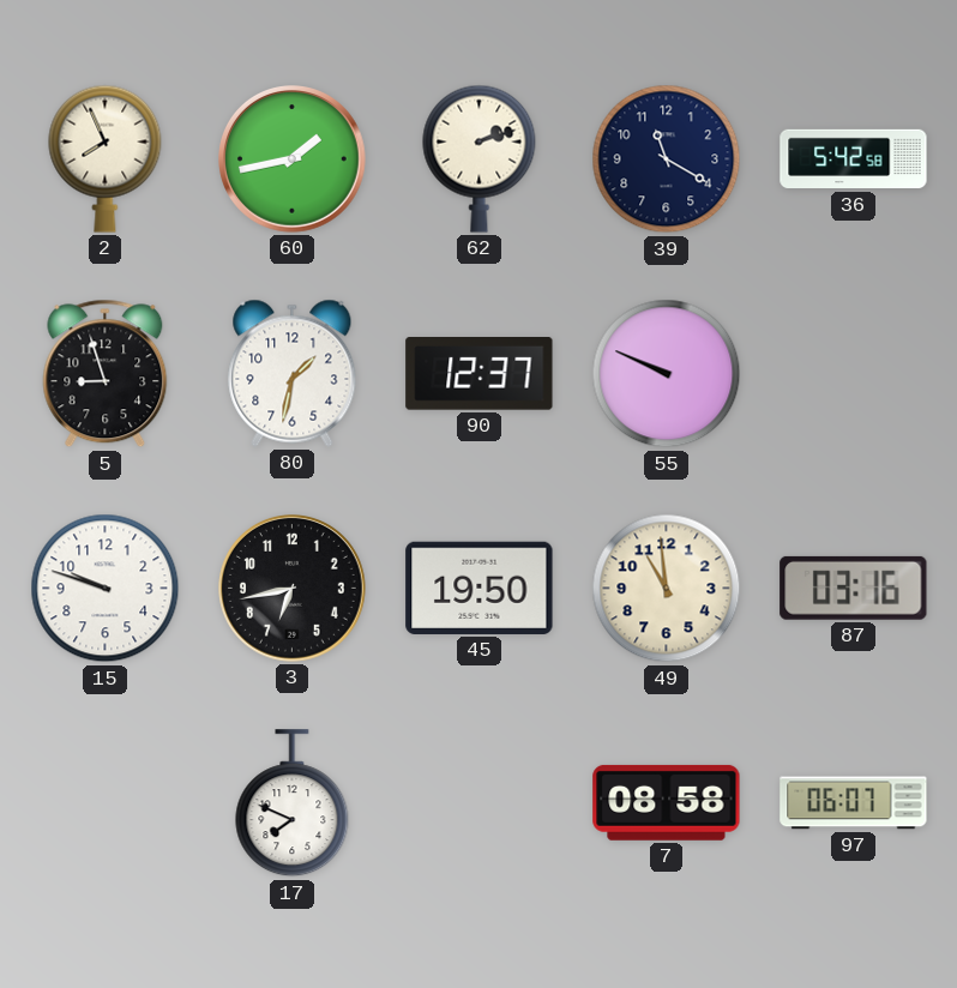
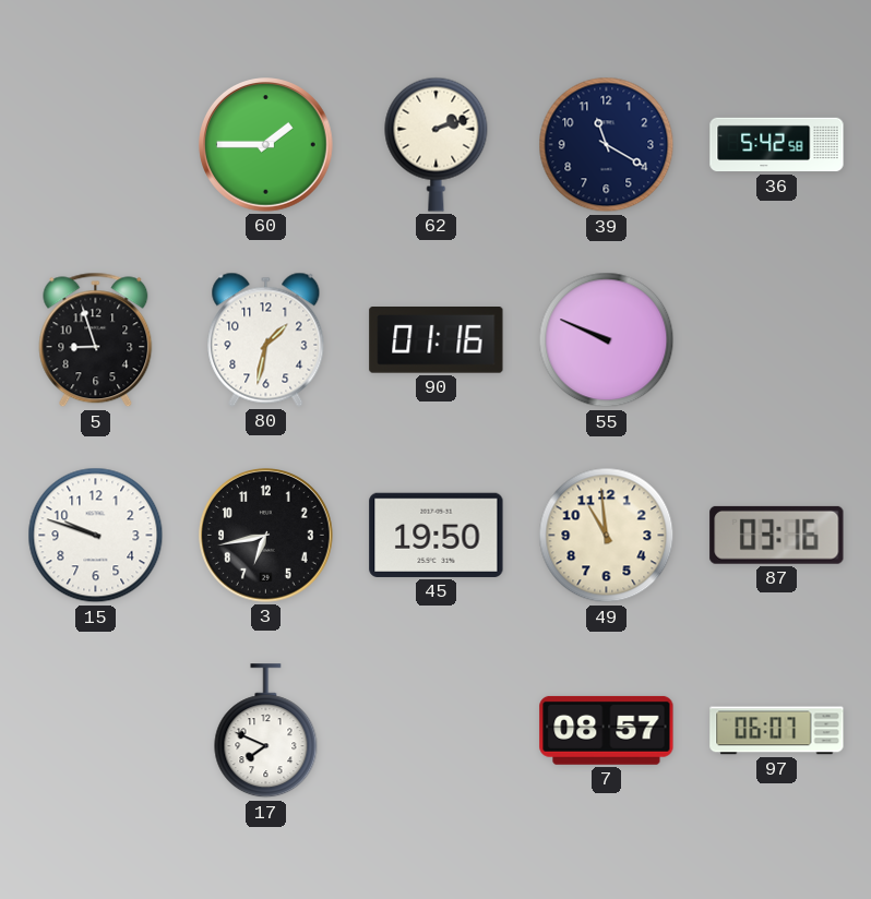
2: 7:56 -> none
60: 1:43 -> 1:45
90: 12:37 -> 01:16
7: 08:58 -> 08:57
